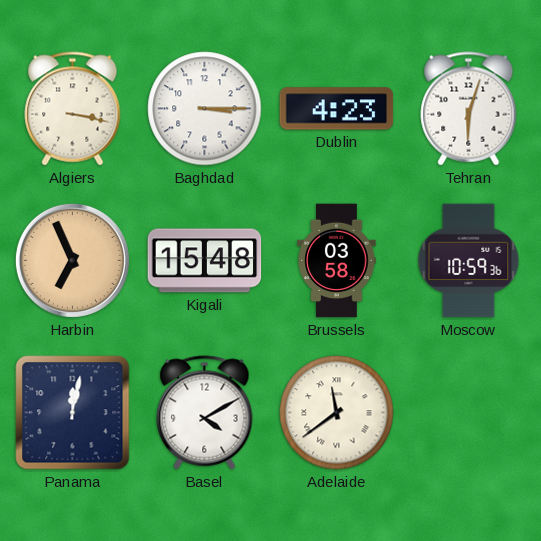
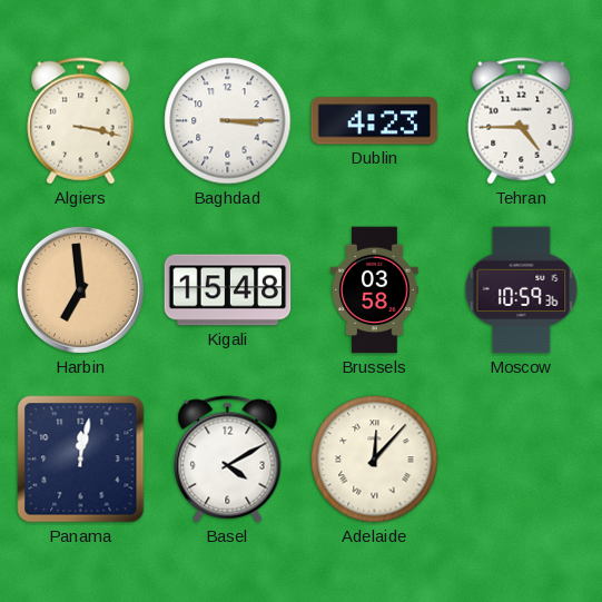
Tehran: 6:03 -> 4:45
Harbin: 6:56 -> 6:59
Adelaide: 11:39 -> 12:07
